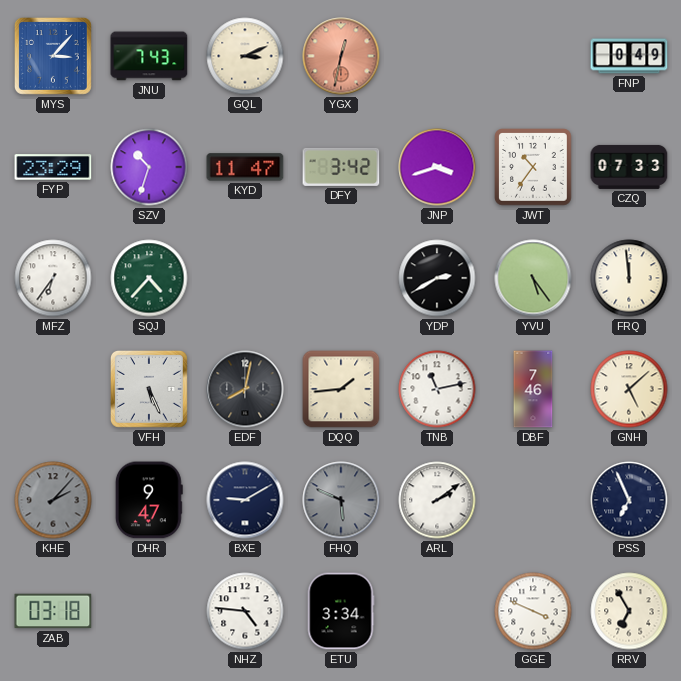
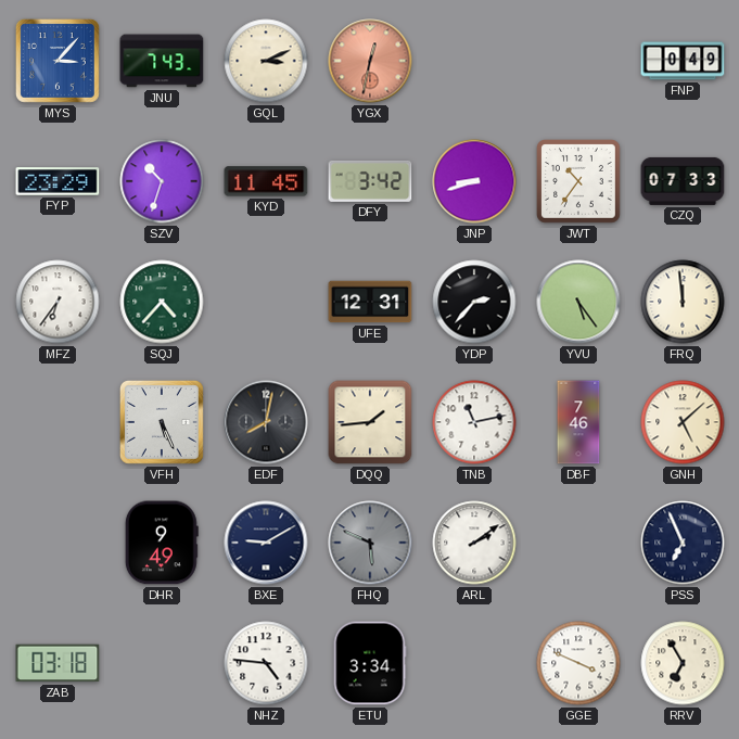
KYD: 11:47 -> 11:45
JNP: 3:42 -> 8:42
UFE: none -> 12:31
YDP: 2:40 -> 2:37
KHE: 2:07 -> none
DHR: 9:47 -> 9:49
